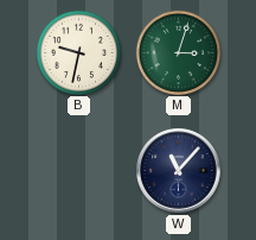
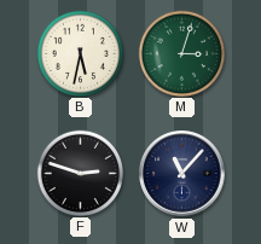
B: 9:32 -> 5:32
F: none -> 2:48
